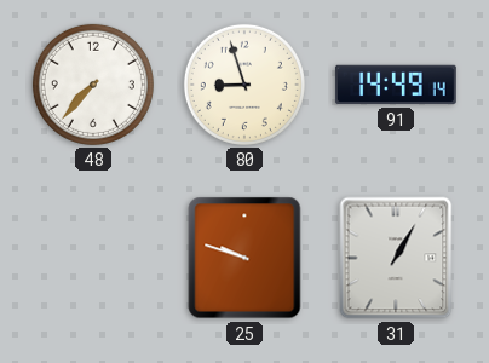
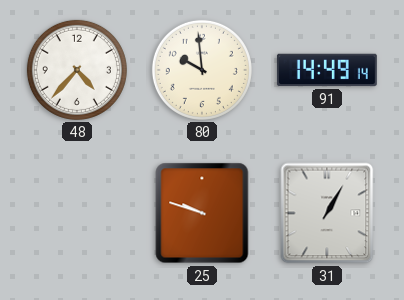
48: 7:37 -> 4:37
80: 8:57 -> 9:59
